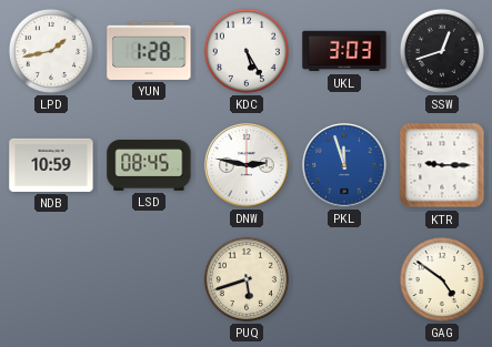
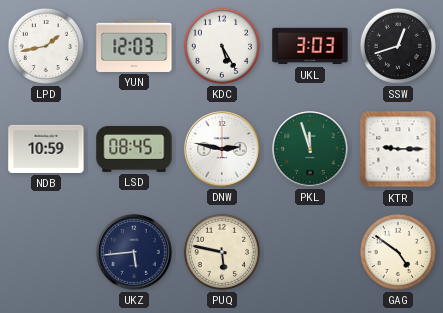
YUN: 1:28 -> 12:03
PKL dial: blue -> green
UKZ: none -> 5:44
PUQ: 5:42 -> 5:47
